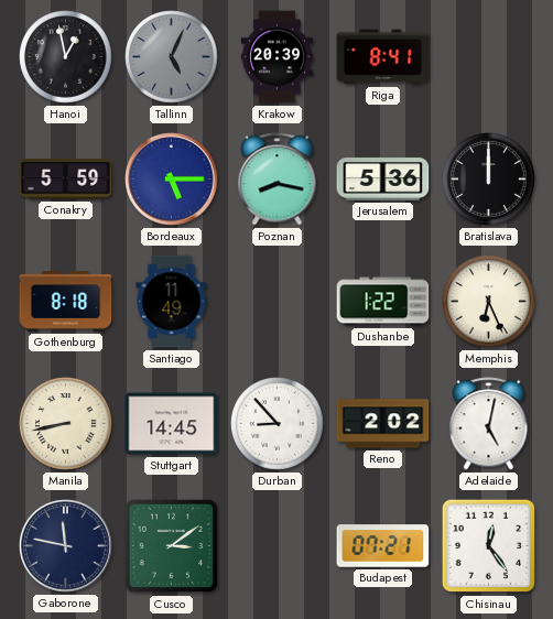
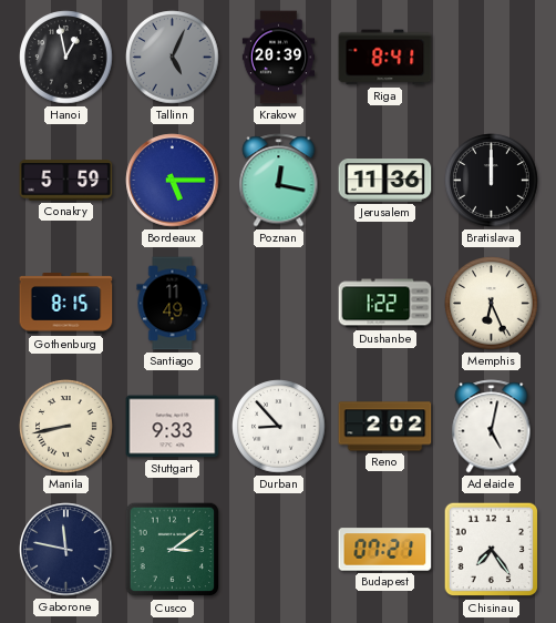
Poznan: 8:17 -> 12:17
Jerusalem: 5:36 -> 11:36
Gothenburg: 8:18 -> 8:15
Stuttgart: 14:45 -> 9:33
Chisinau: 12:24 -> 7:24
